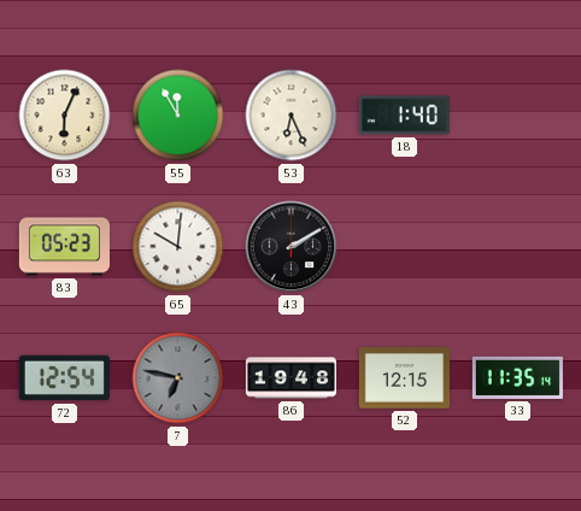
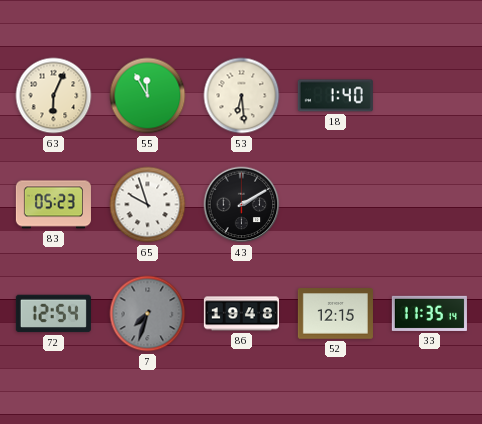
53: 6:26 -> 6:29
65: 10:01 -> 9:57
7: 6:47 -> 7:33
